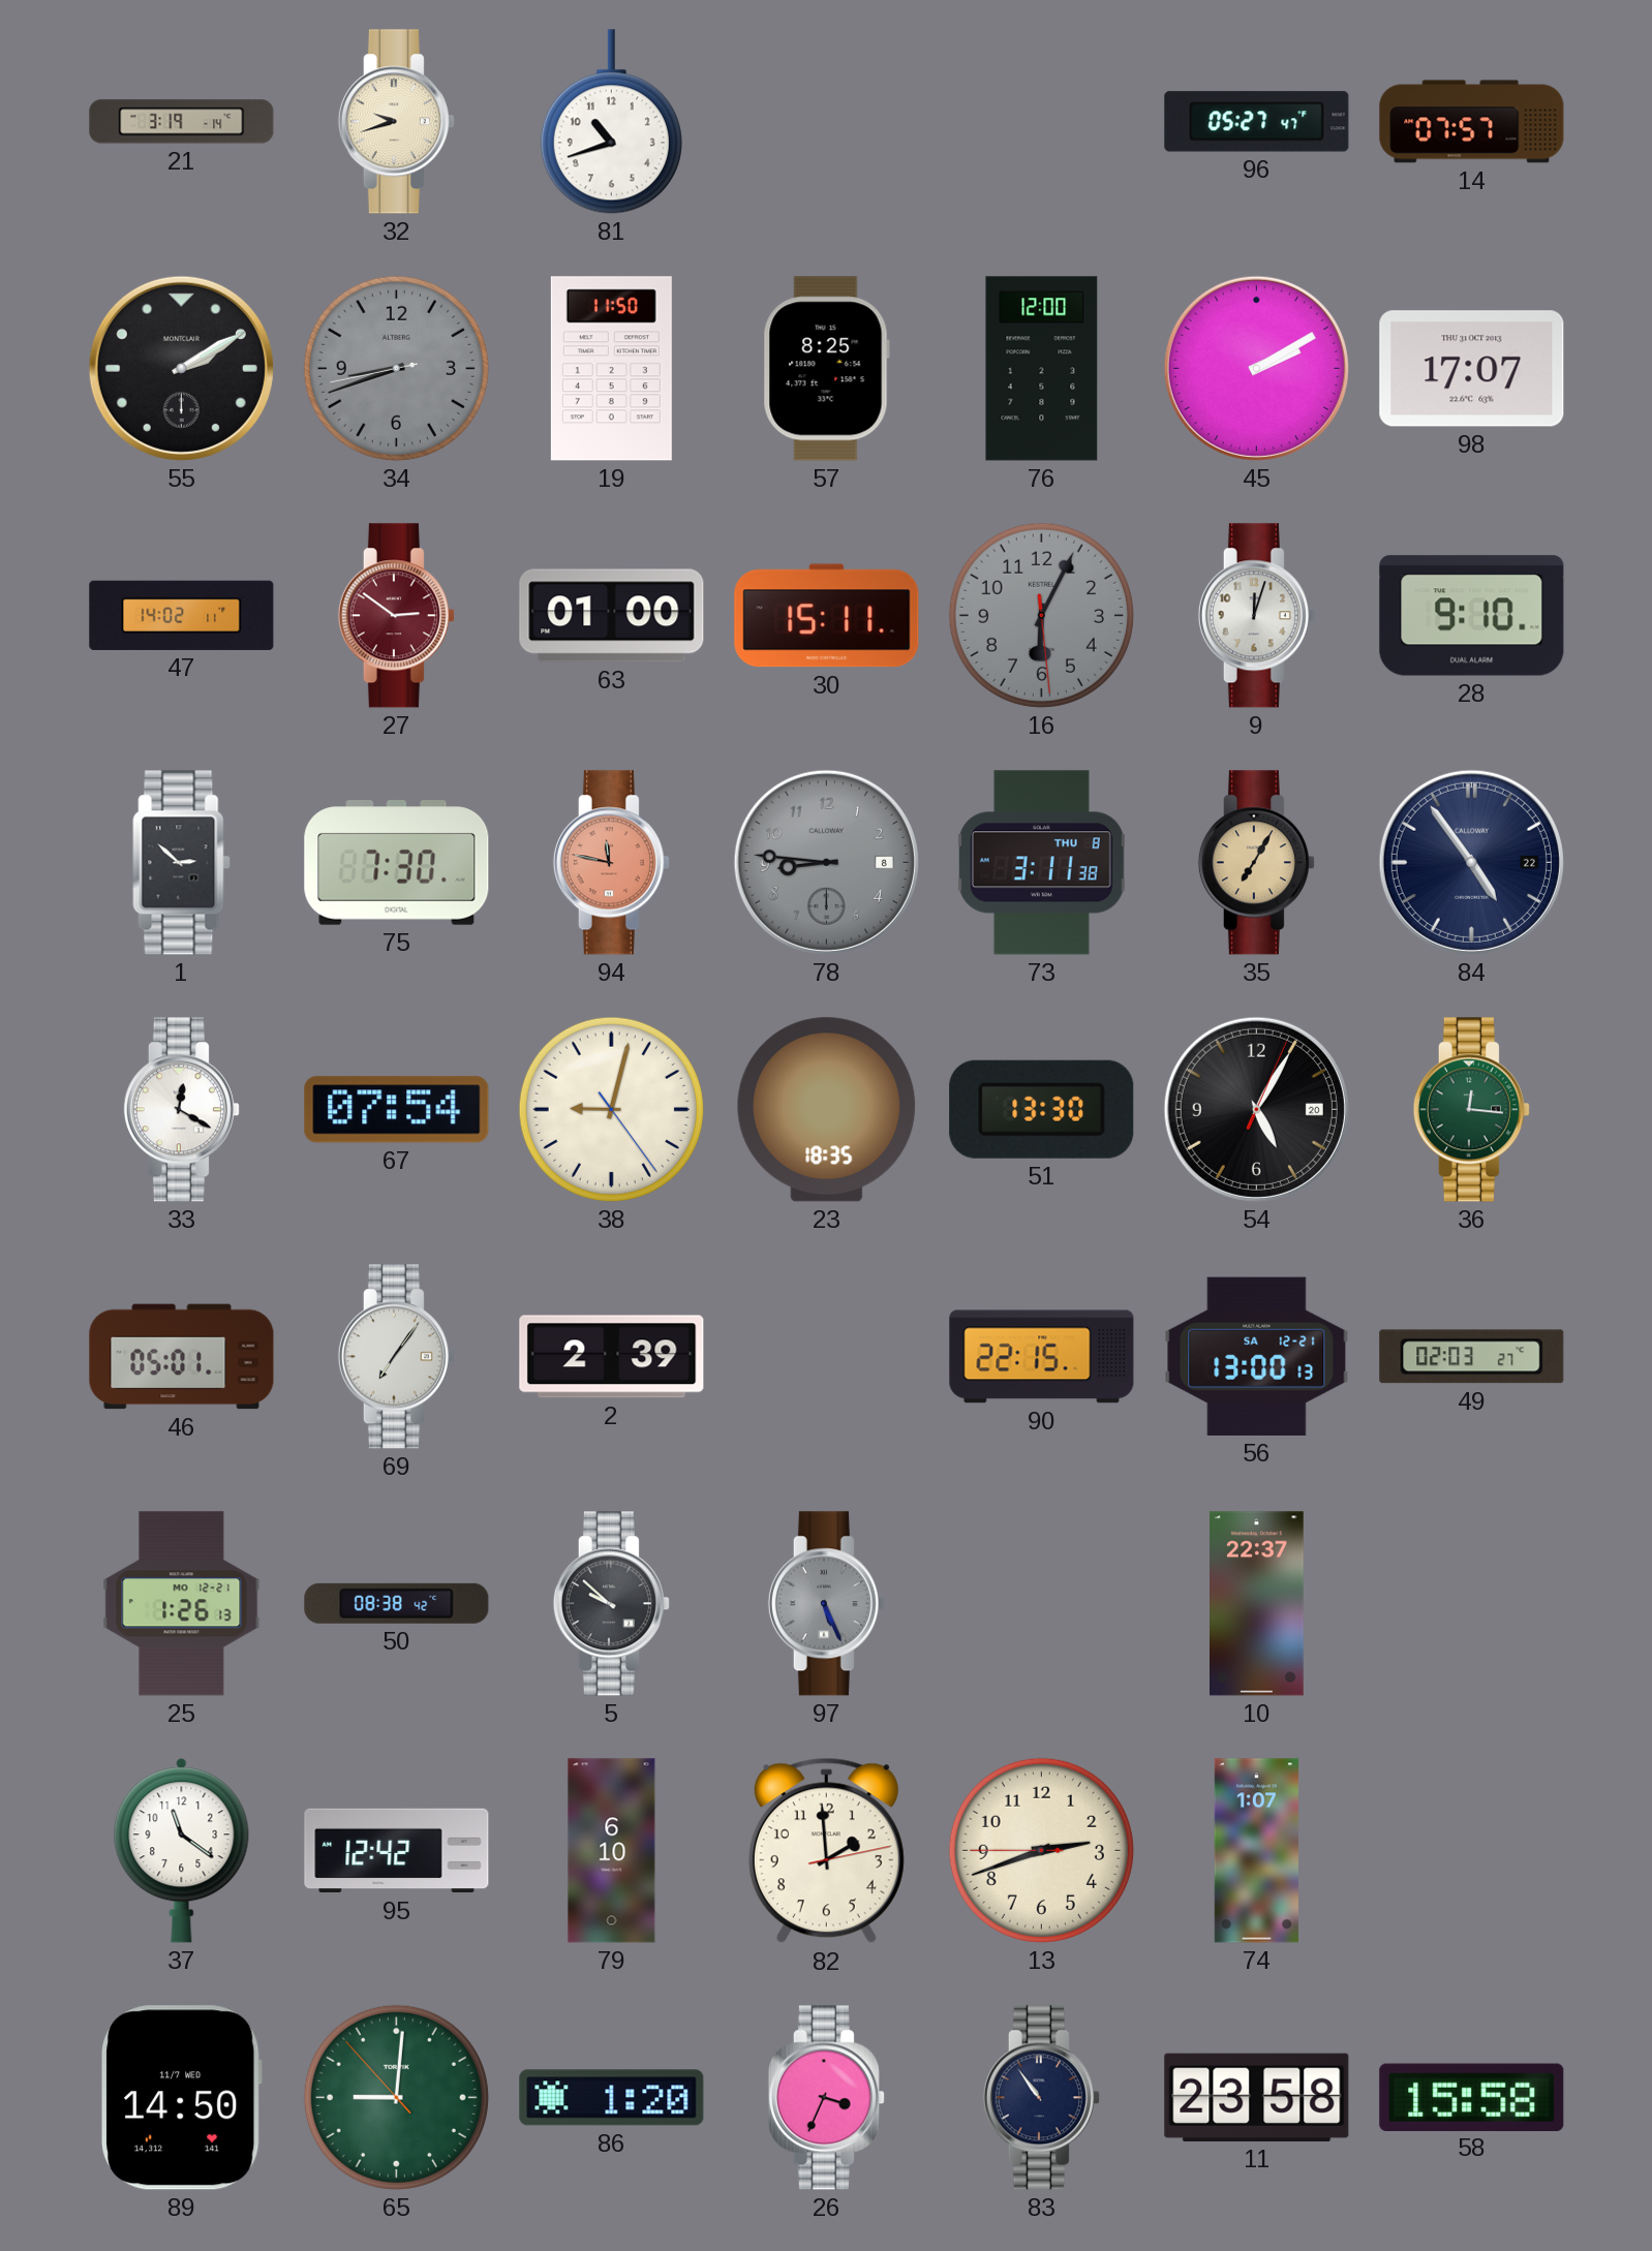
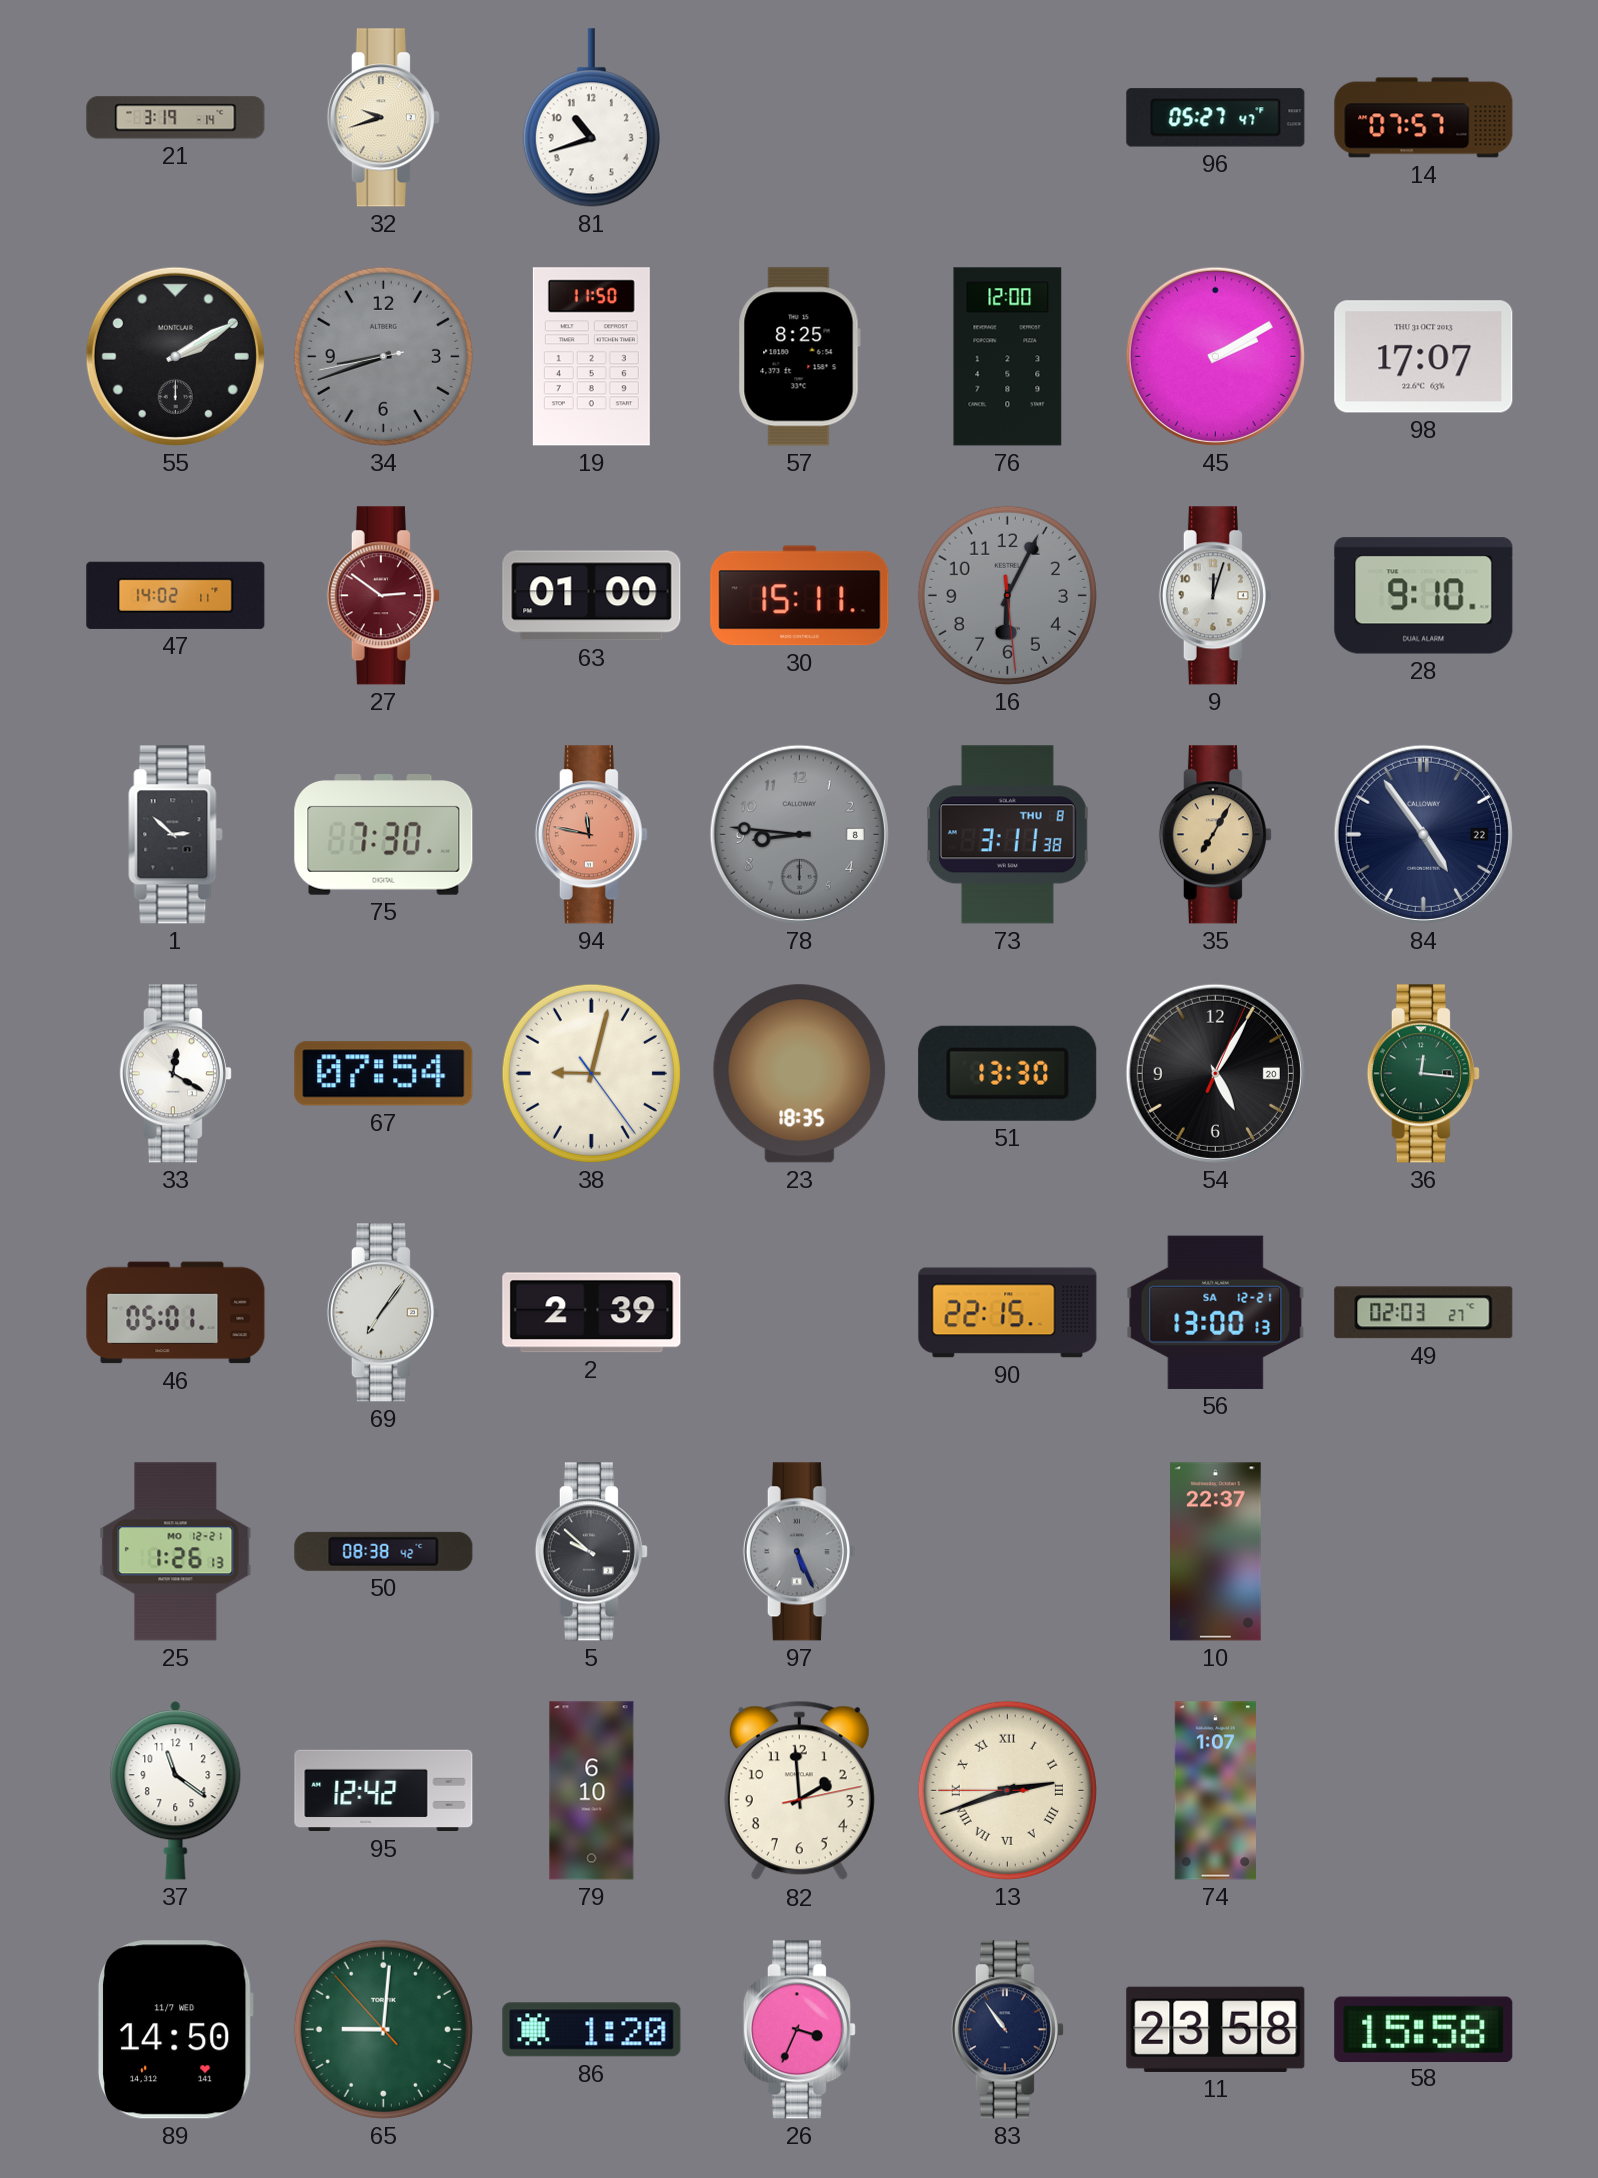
13 numerals: Arabic -> Roman
